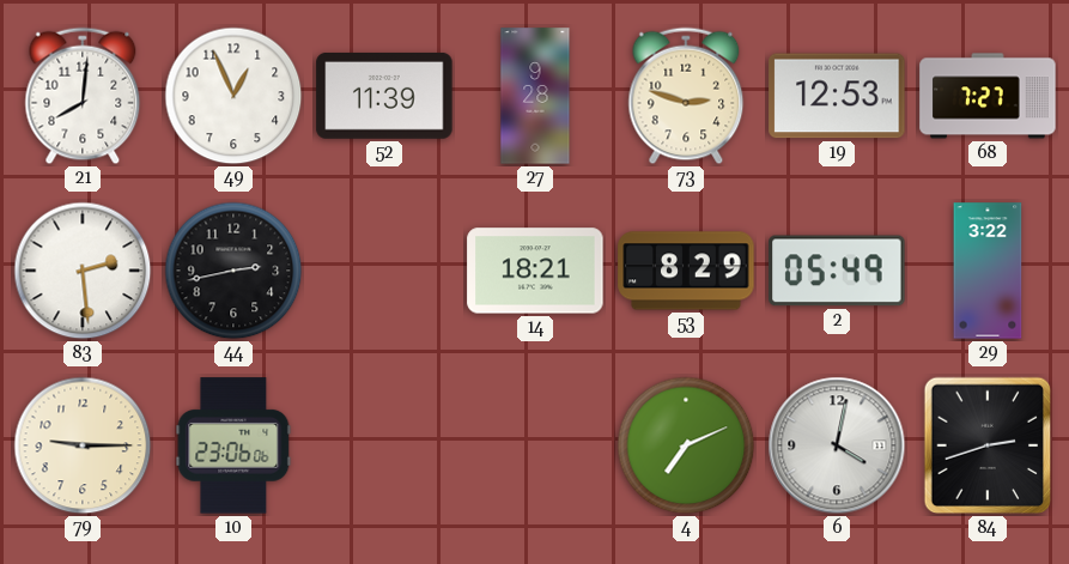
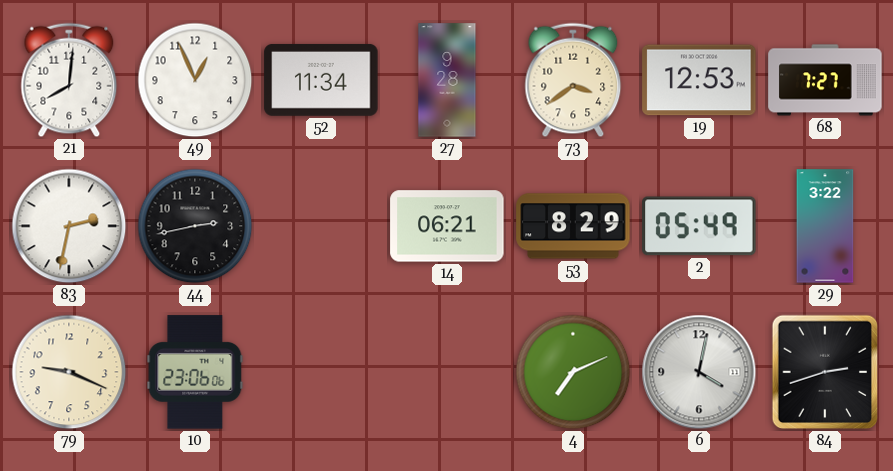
52: 11:39 -> 11:34
73: 2:48 -> 3:39
83: 2:29 -> 2:32
14: 18:21 -> 06:21
79: 9:15 -> 9:19
